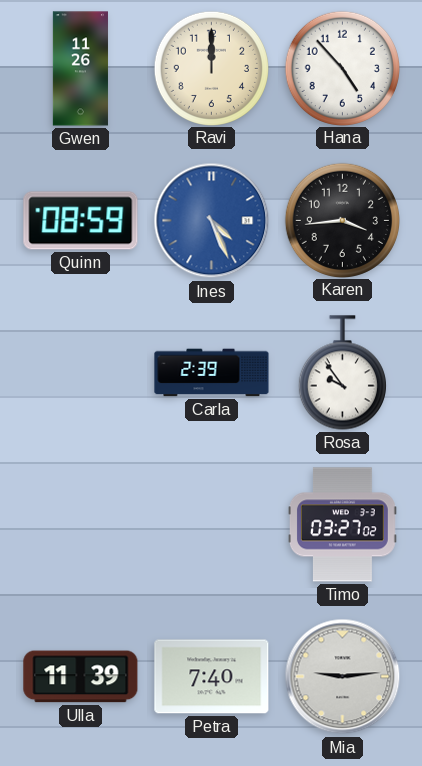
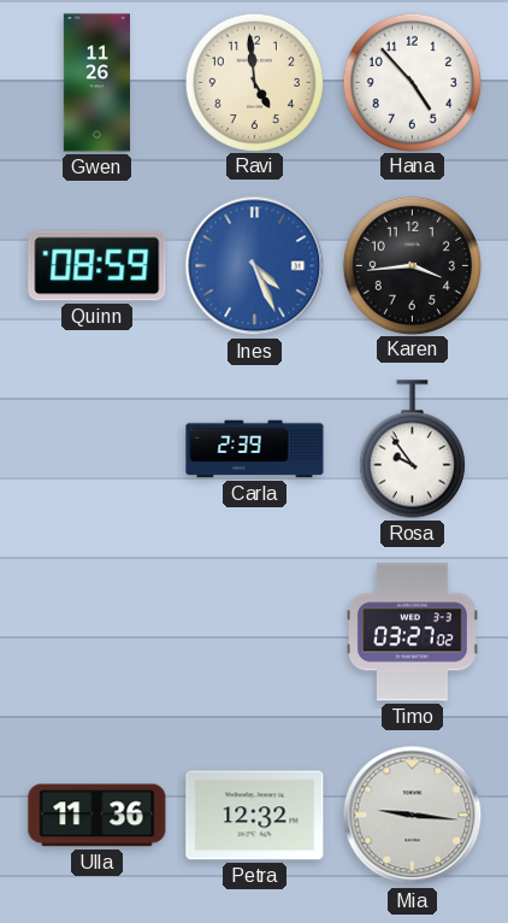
Ravi: 12:00 -> 4:59
Ulla: 11:39 -> 11:36
Petra: 7:40 -> 12:32
Mia: 9:14 -> 9:16
